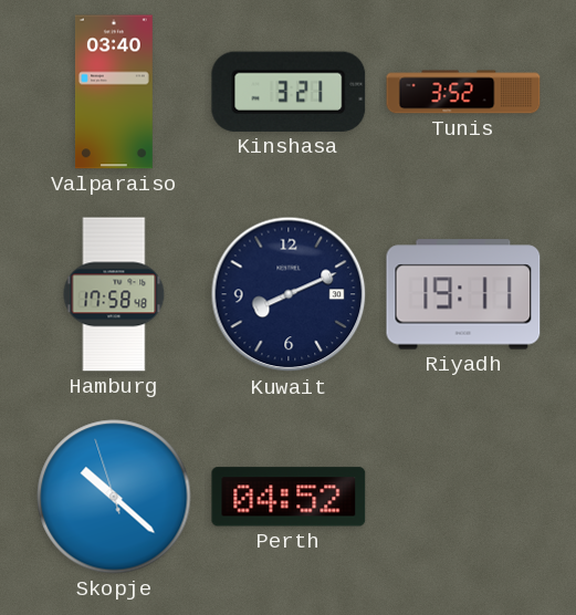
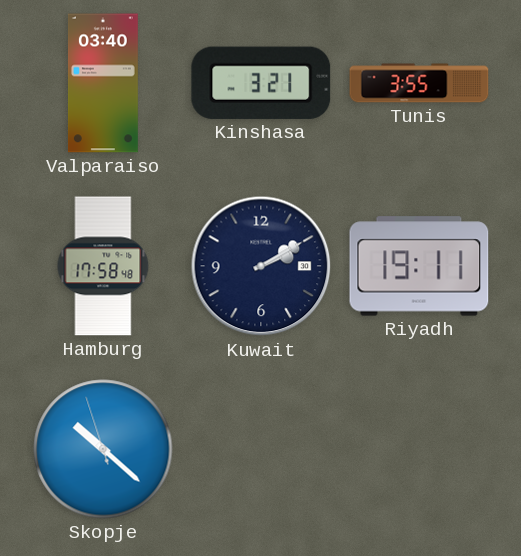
Tunis: 3:52 -> 3:55
Kuwait: 8:11 -> 2:10
Perth: 04:52 -> none
